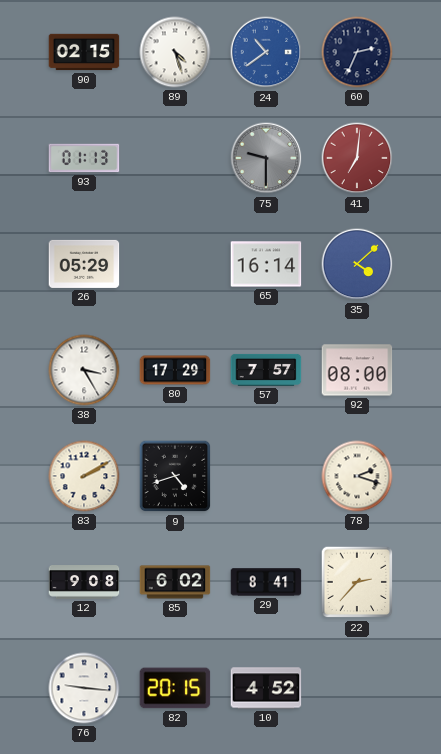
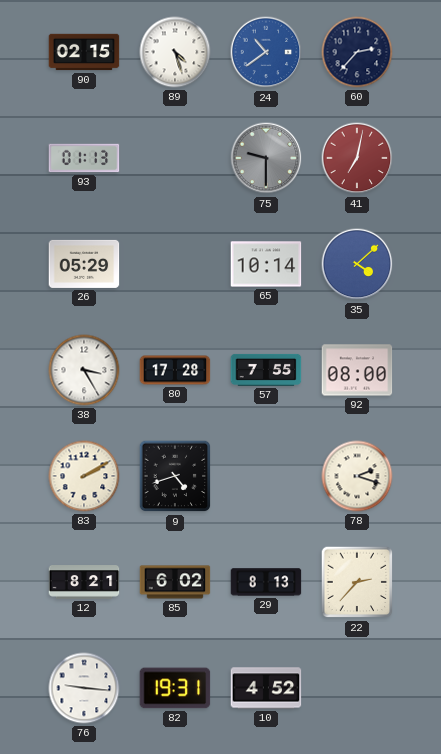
60: 2:34 -> 2:37
41: 7:01 -> 7:02
65: 16:14 -> 10:14
80: 17:29 -> 17:28
57: 7:57 -> 7:55
12: 9:08 -> 8:21
29: 8:41 -> 8:13
82: 20:15 -> 19:31
